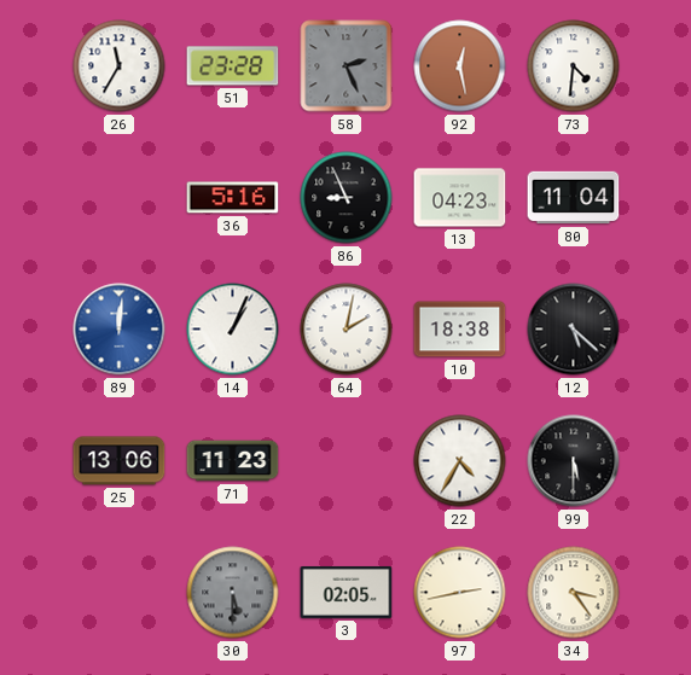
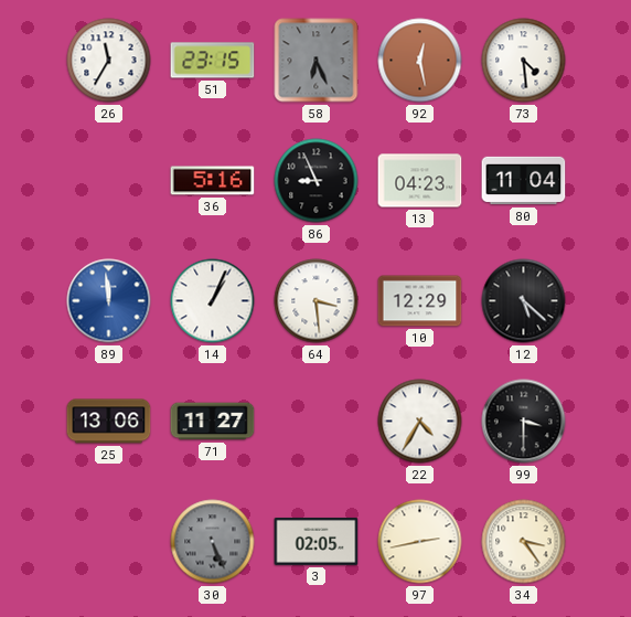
51: 23:28 -> 23:15
58: 2:26 -> 6:26
73: 4:31 -> 4:29
89: 12:01 -> 11:59
64: 2:02 -> 3:29
10: 18:38 -> 12:29
71: 11:23 -> 11:27
99: 5:30 -> 3:30
30: 5:30 -> 5:26
